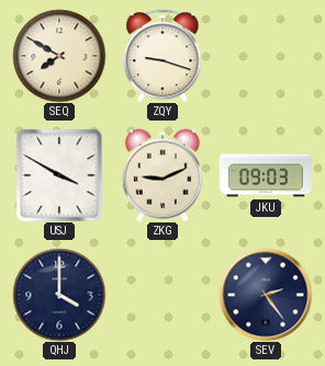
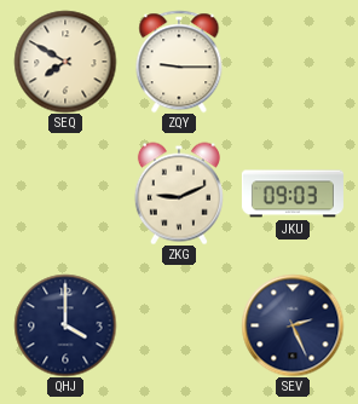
ZQY: 9:18 -> 9:15
USJ: 3:50 -> none
SEV: 2:24 -> 2:26
